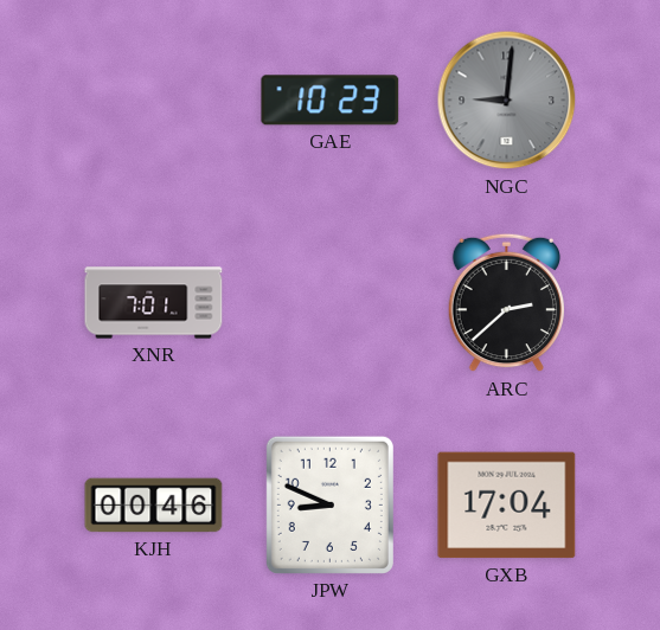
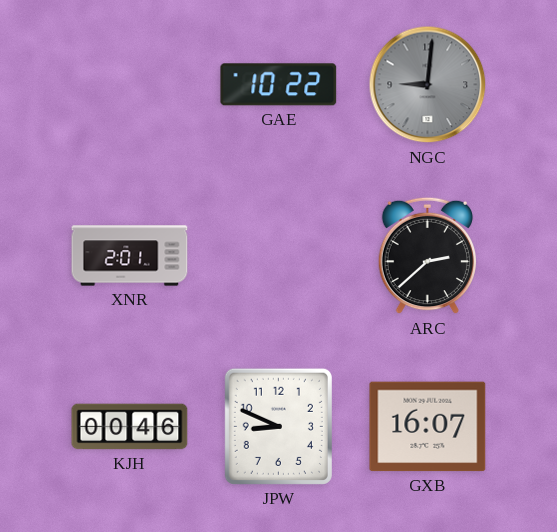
GAE: 10:23 -> 10:22
XNR: 7:01 -> 2:01
GXB: 17:04 -> 16:07
